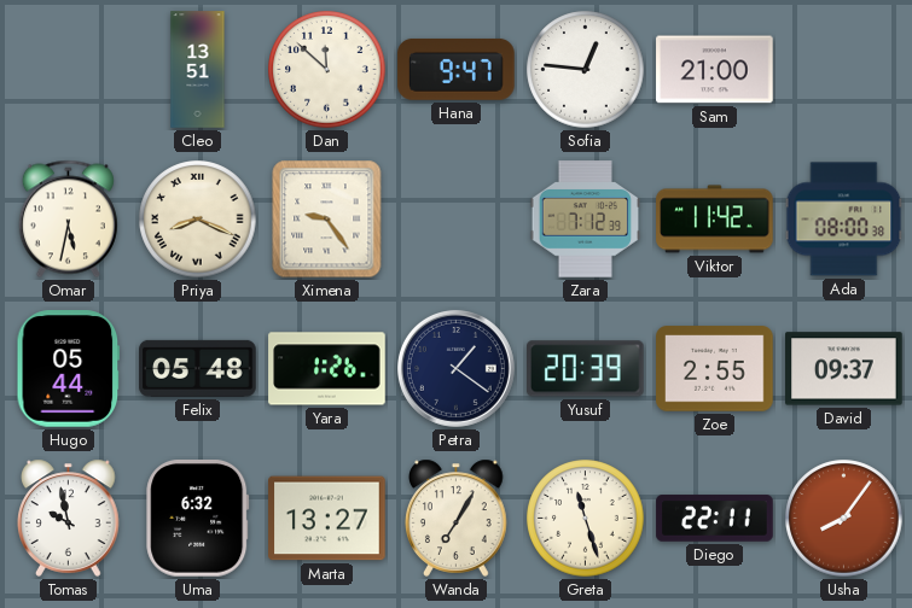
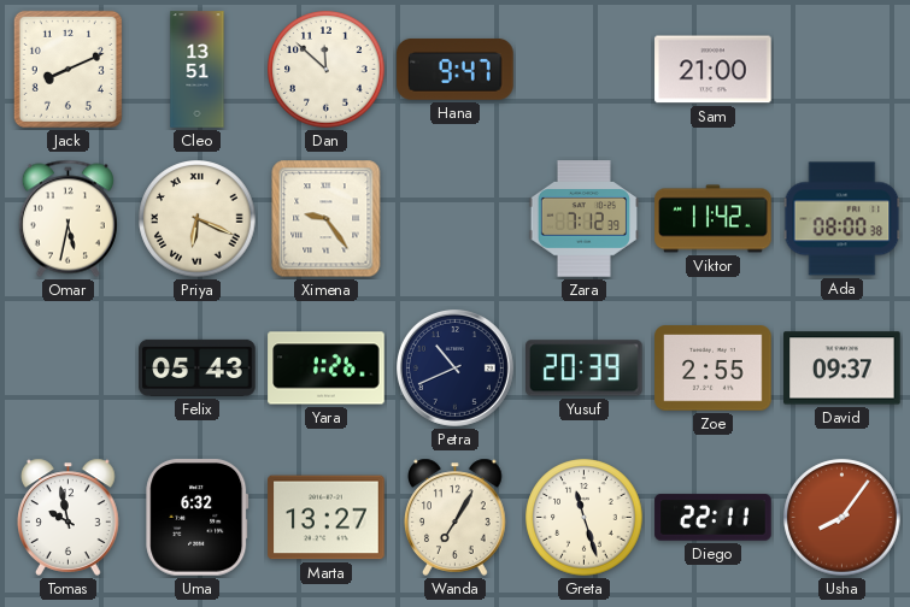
Jack: none -> 8:11
Sofia: 12:46 -> none
Priya: 8:19 -> 6:19
Hugo: 05:44 -> none
Felix: 05:48 -> 05:43
Petra: 1:21 -> 10:41
